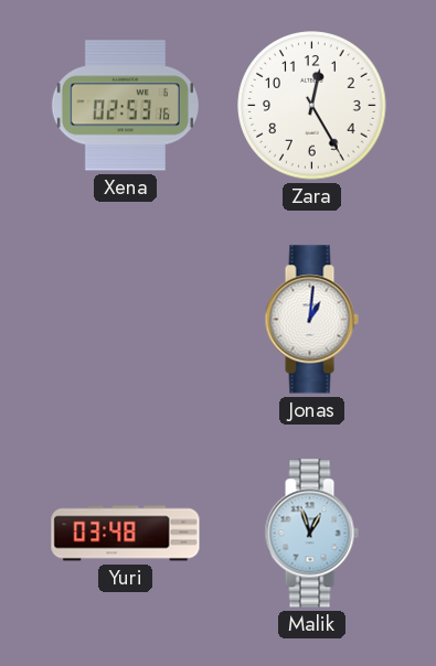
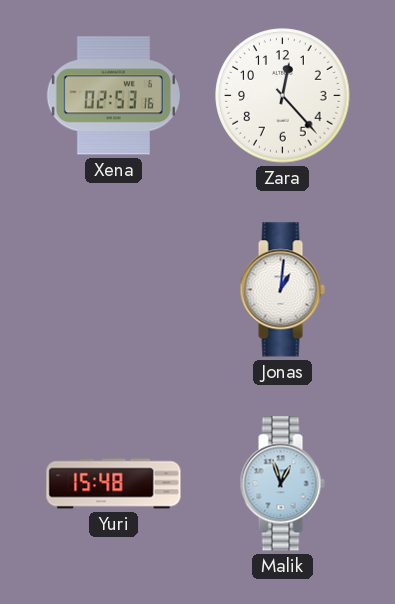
Zara: 12:25 -> 12:23
Yuri: 03:48 -> 15:48
